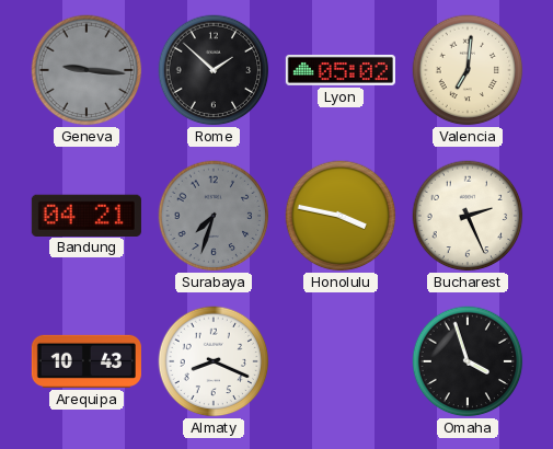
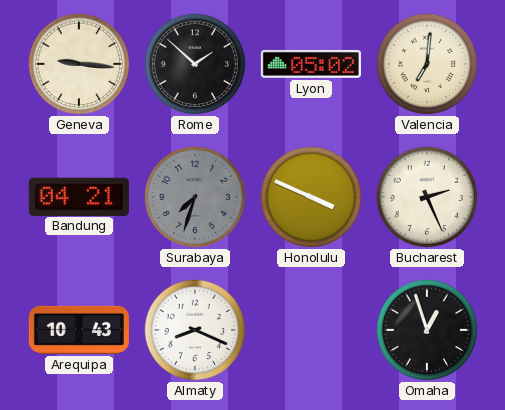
Geneva dial: grey -> cream
Honolulu: 3:47 -> 3:49
Omaha: 3:57 -> 12:57
